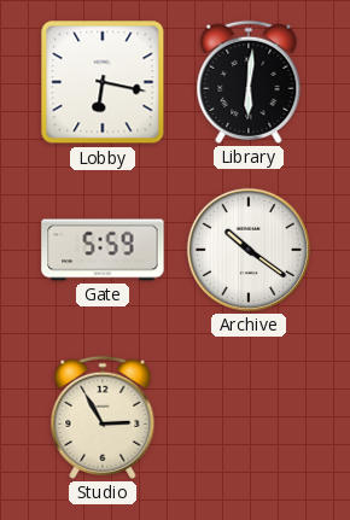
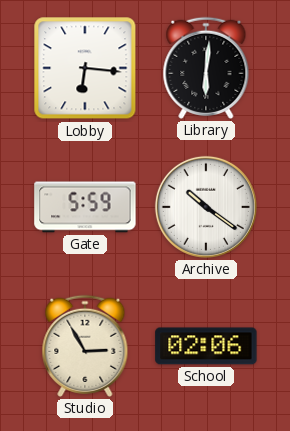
Lobby: 6:17 -> 6:16
School: none -> 02:06
